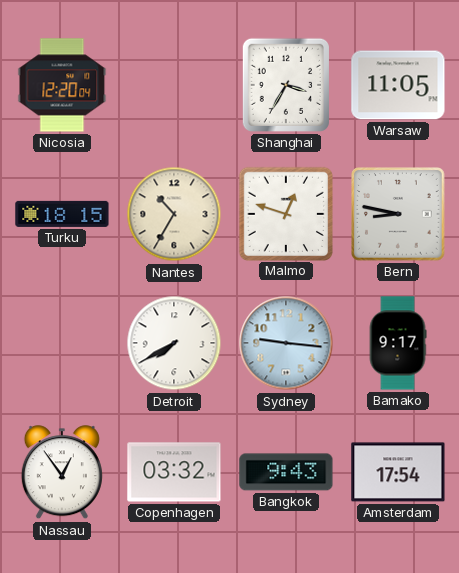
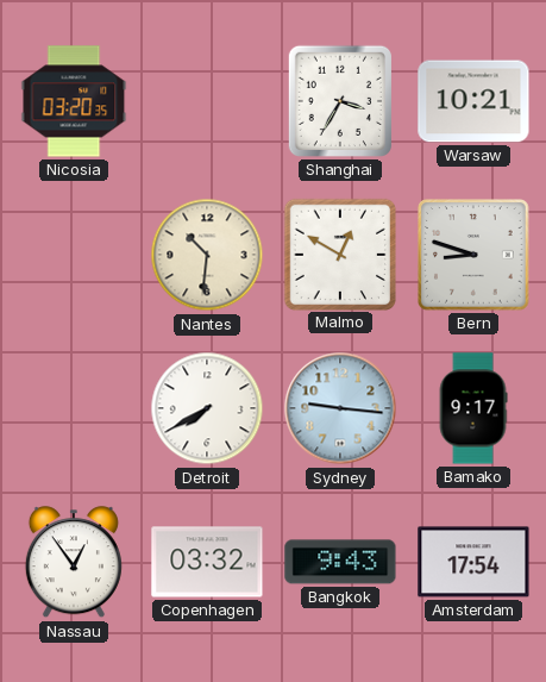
Nicosia: 12:20 -> 03:20
Warsaw: 11:05 -> 10:21
Turku: 18:15 -> none
Nantes: 10:35 -> 10:31
Malmo: 12:48 -> 12:50
Bern: 8:47 -> 8:48
